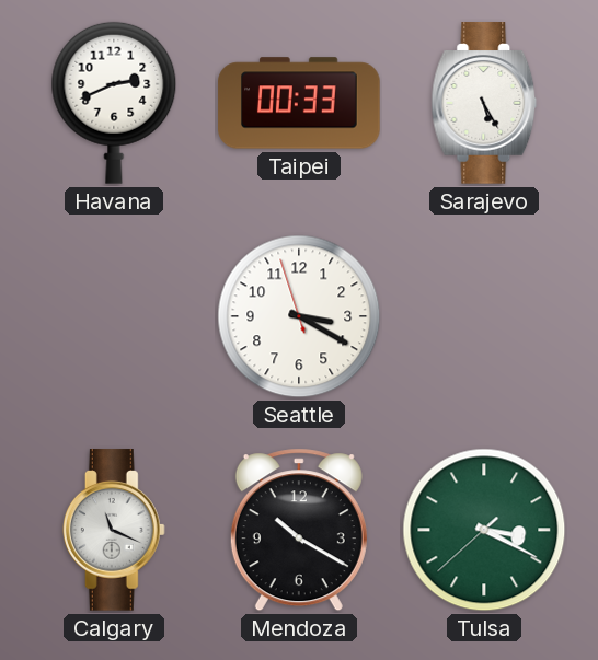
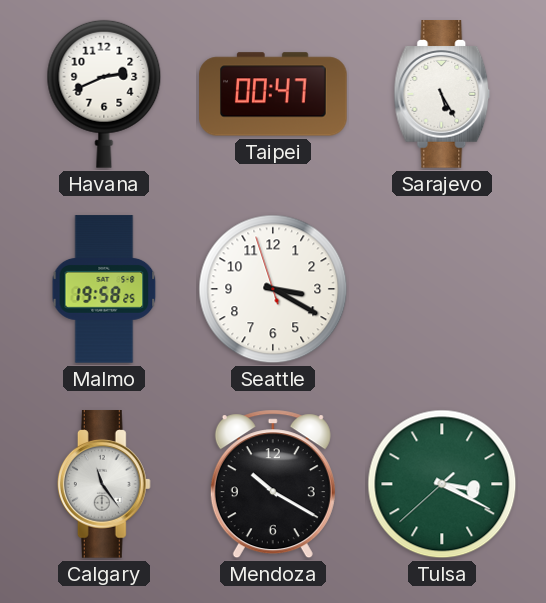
Taipei: 00:33 -> 00:47
Malmo: none -> 19:58
Calgary: 11:19 -> 11:24
